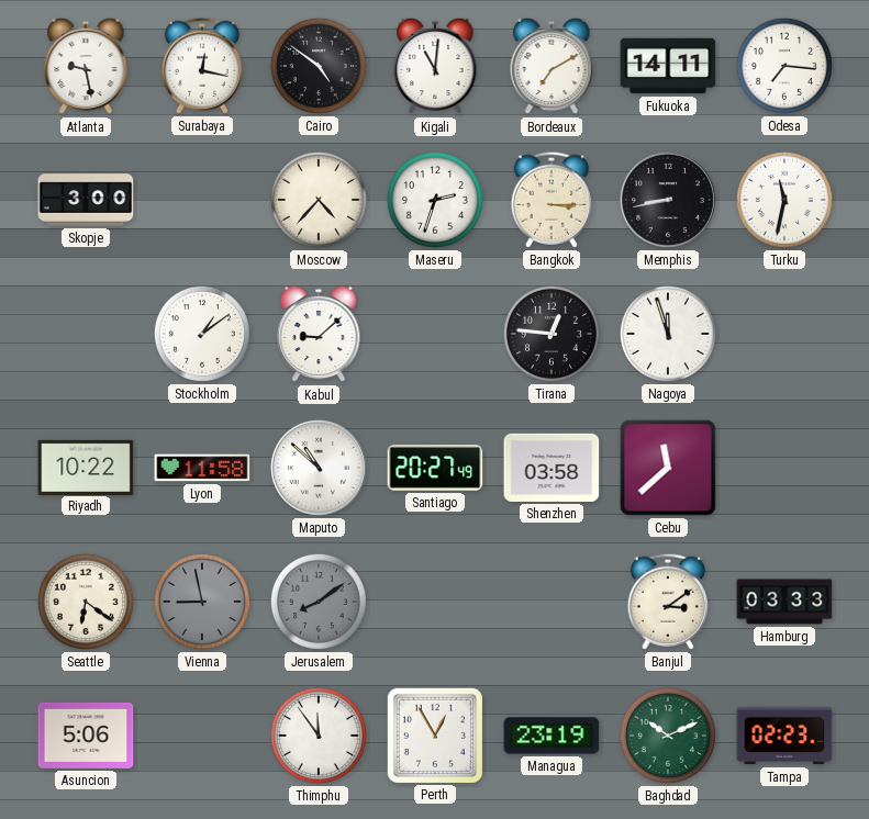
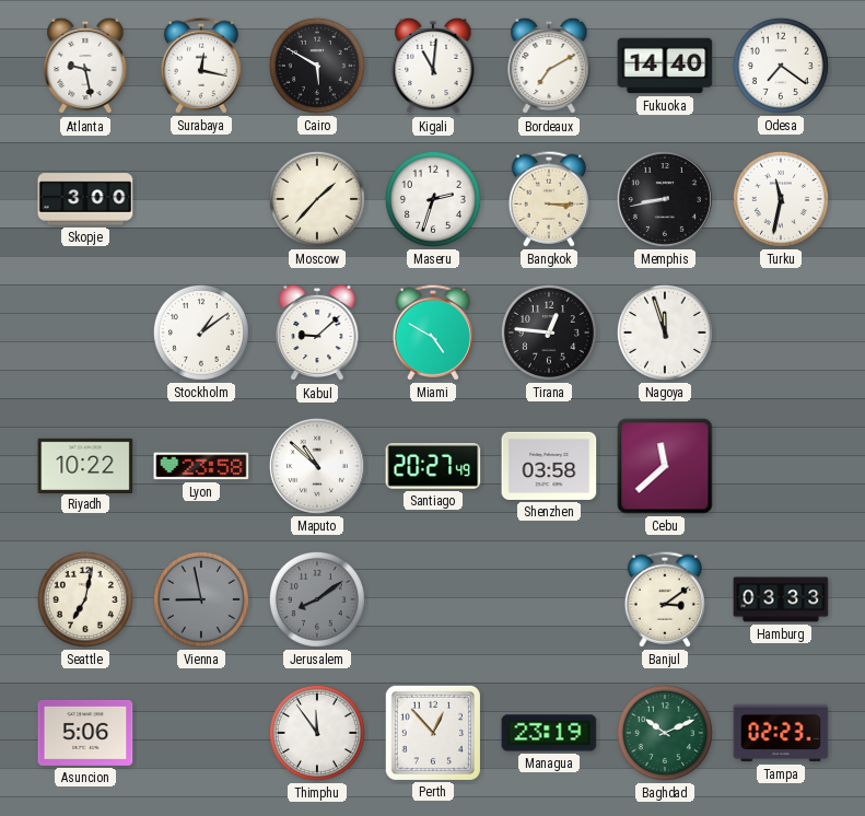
Cairo: 4:51 -> 5:50
Fukuoka: 14:11 -> 14:40
Odesa: 7:16 -> 7:21
Moscow: 4:37 -> 1:37
Miami: none -> 4:50
Lyon: 11:58 -> 23:58
Seattle: 6:21 -> 7:02
Perth: 12:55 -> 12:53
